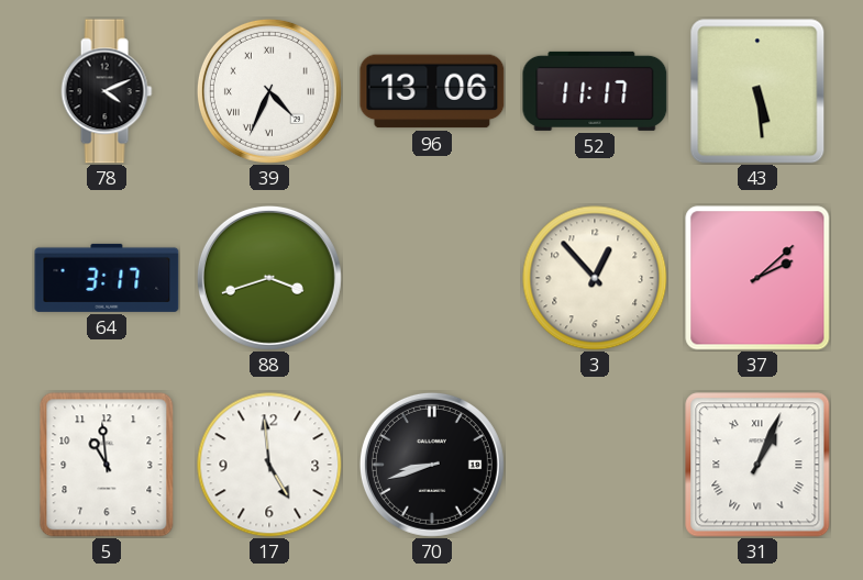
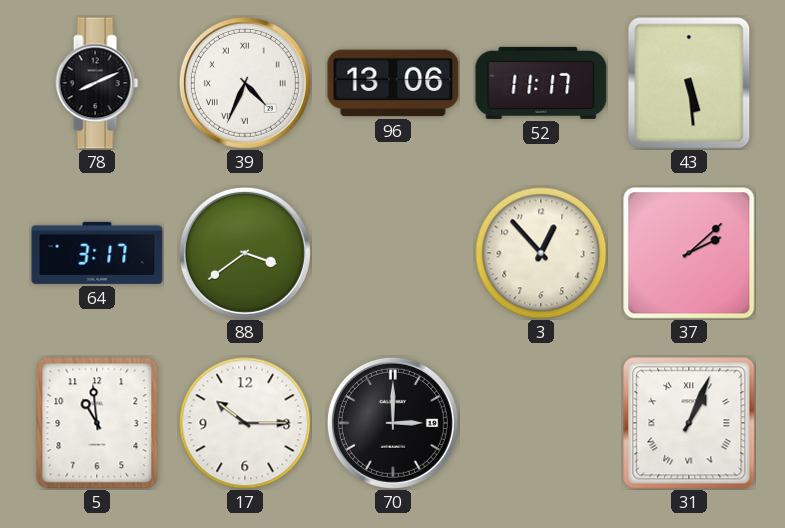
78: 4:11 -> 8:11
88: 3:42 -> 3:39
17: 4:59 -> 10:15
70: 8:42 -> 3:00
